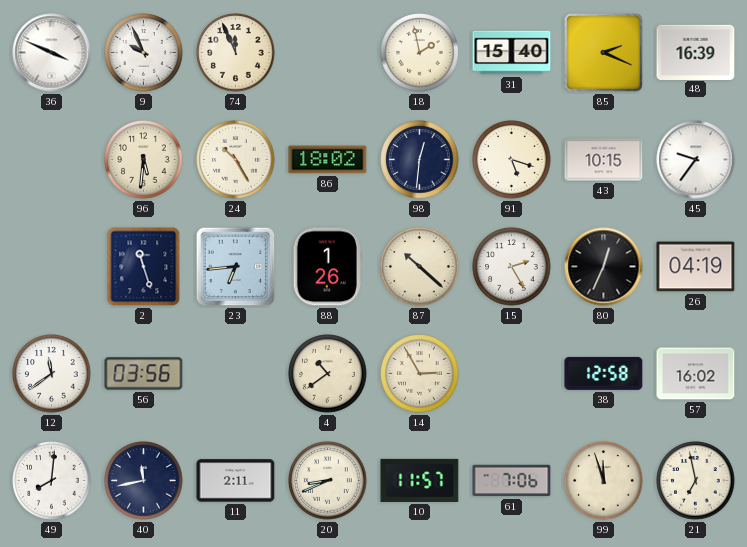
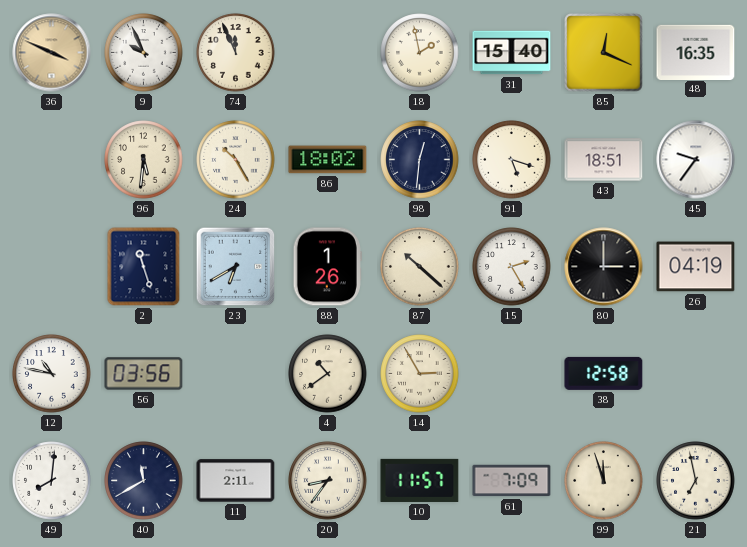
36 dial: white -> champagne
85: 2:19 -> 12:19
48: 16:39 -> 16:35
43: 10:15 -> 18:51
23: 6:44 -> 6:40
80: 12:34 -> 3:00
12: 11:39 -> 10:47
57: 16:02 -> none
40: 11:43 -> 11:40
20: 8:41 -> 8:36
61: 7:06 -> 7:09
